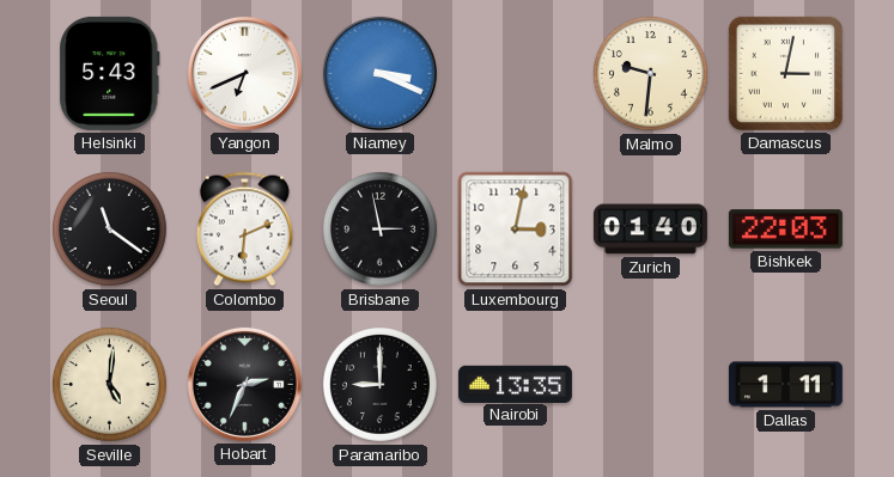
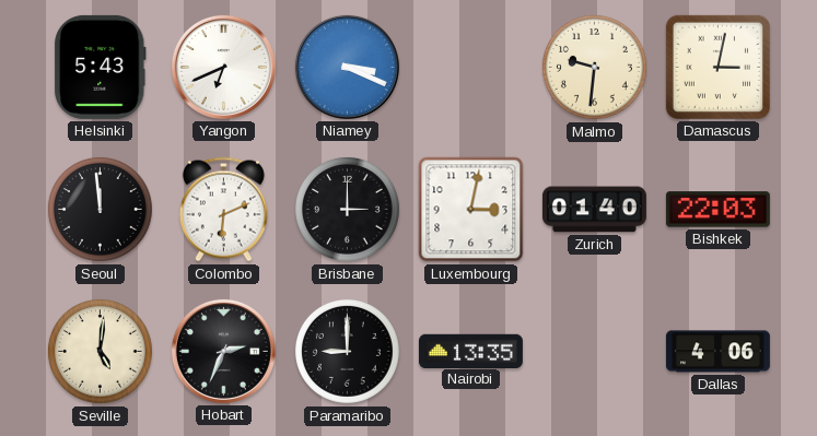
Seoul: 11:21 -> 11:59
Brisbane: 2:58 -> 3:00
Dallas: 1:11 -> 4:06
